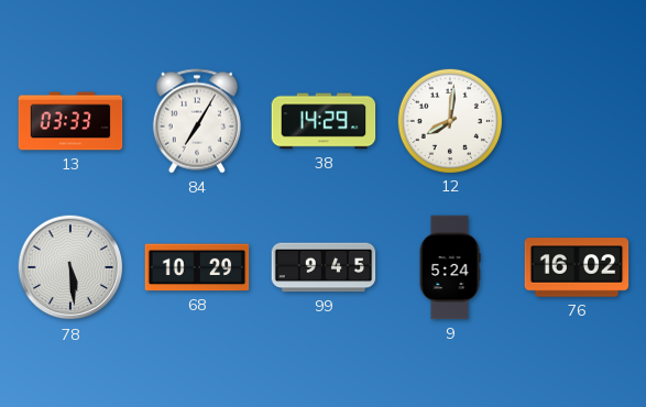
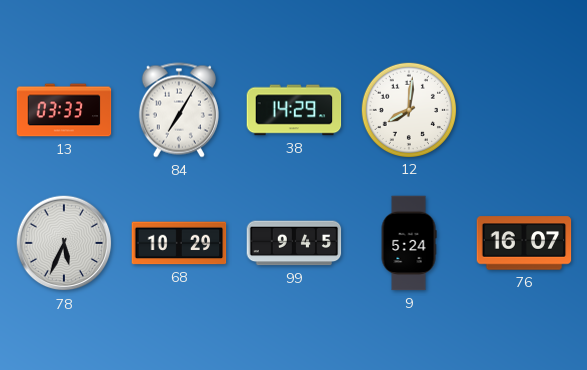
78: 5:29 -> 5:34
76: 16:02 -> 16:07
